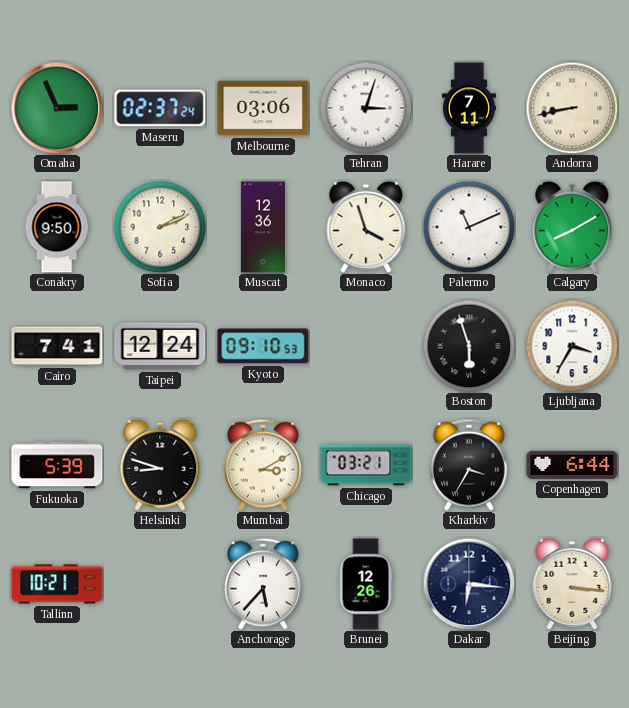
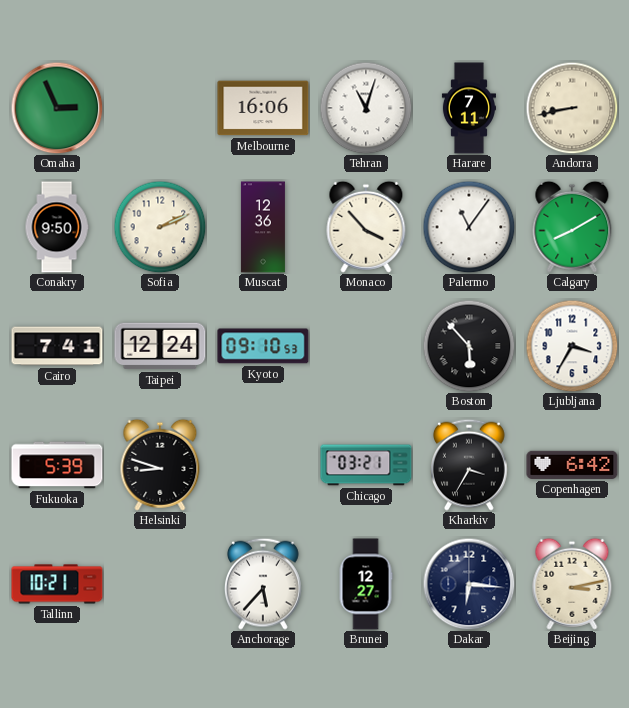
Maseru: 02:37 -> none
Melbourne: 03:06 -> 16:06
Tehran: 3:03 -> 11:03
Monaco: 3:57 -> 3:53
Palermo: 11:11 -> 11:06
Boston: 5:57 -> 5:53
Mumbai: 3:10 -> none
Copenhagen: 6:44 -> 6:42
Brunei: 12:26 -> 12:27
Beijing: 3:16 -> 3:13
